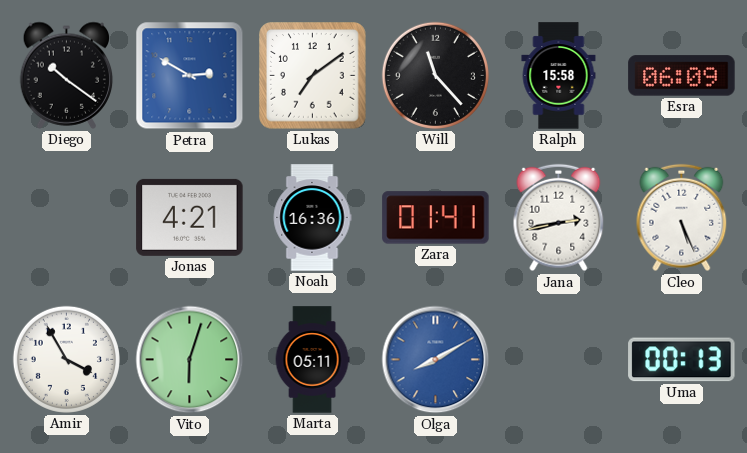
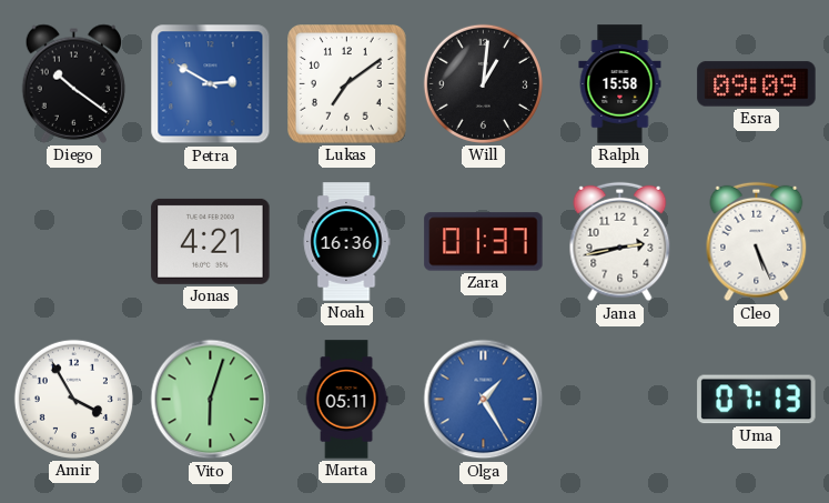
Will: 11:23 -> 1:01
Esra: 06:09 -> 09:09
Zara: 01:41 -> 01:37
Olga: 8:10 -> 1:25
Uma: 00:13 -> 07:13
